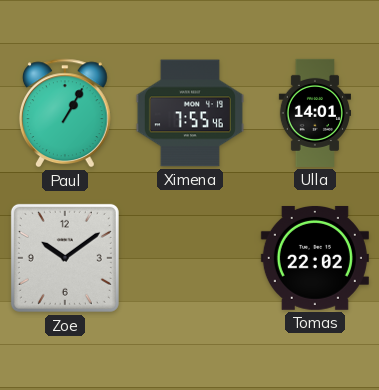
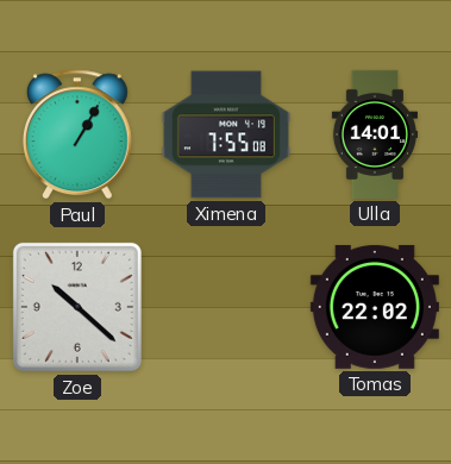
Ximena: 7:55:46 -> 7:55:08
Zoe: 10:09 -> 10:22
